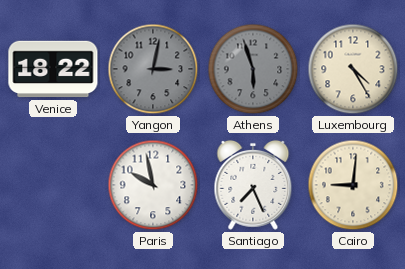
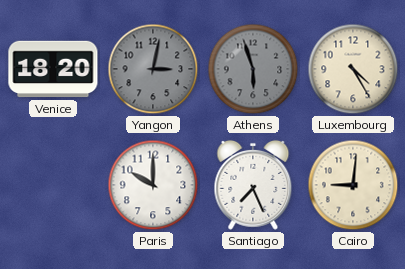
Venice: 18:22 -> 18:20
Paris: 9:58 -> 10:00
